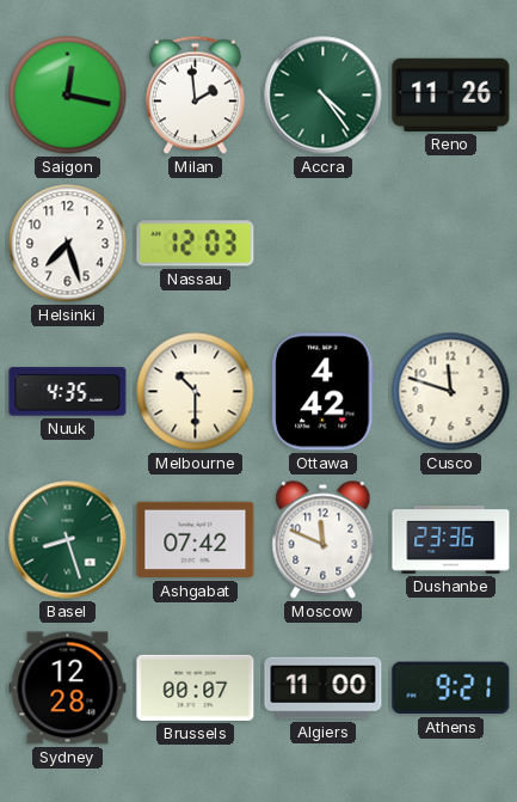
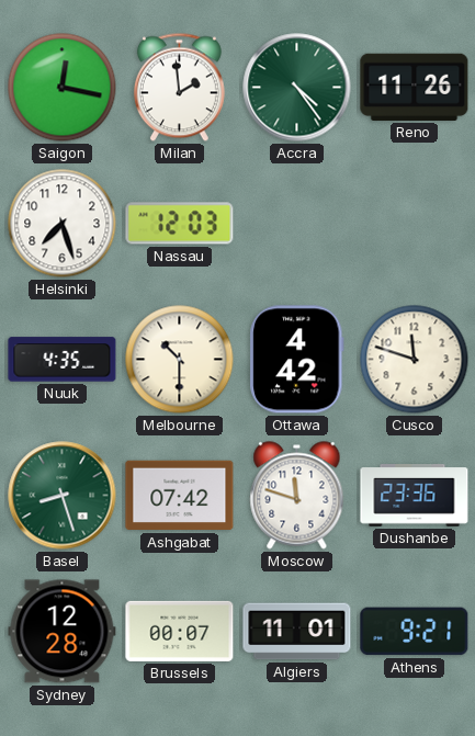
Moscow: 11:49 -> 11:48
Algiers: 11:00 -> 11:01
